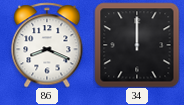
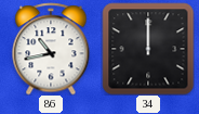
86: 8:19 -> 10:43
